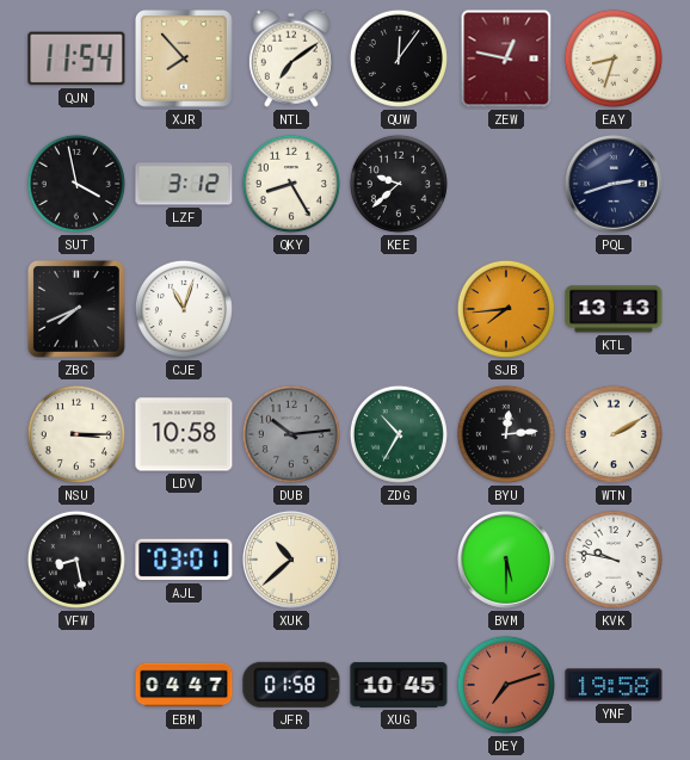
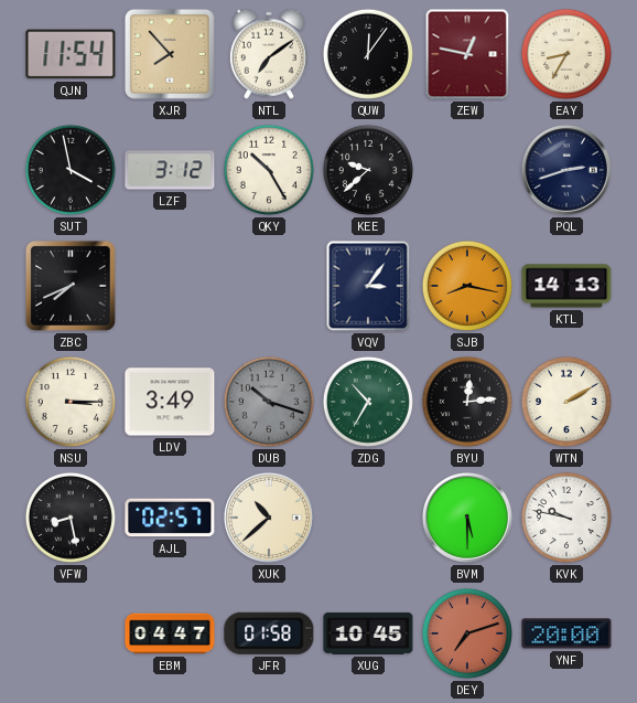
EAY: 8:33 -> 8:35
QKY: 8:25 -> 10:25
CJE: 11:03 -> none
VQV: none -> 3:06
SJB: 7:44 -> 8:17
KTL: 13:13 -> 14:13
LDV: 10:58 -> 3:49
DUB: 10:14 -> 10:18
AJL: 03:01 -> 02:57
YNF: 19:58 -> 20:00
